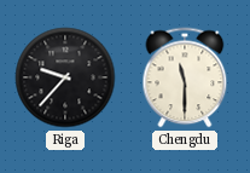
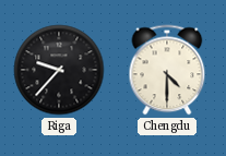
Chengdu: 11:30 -> 4:30
